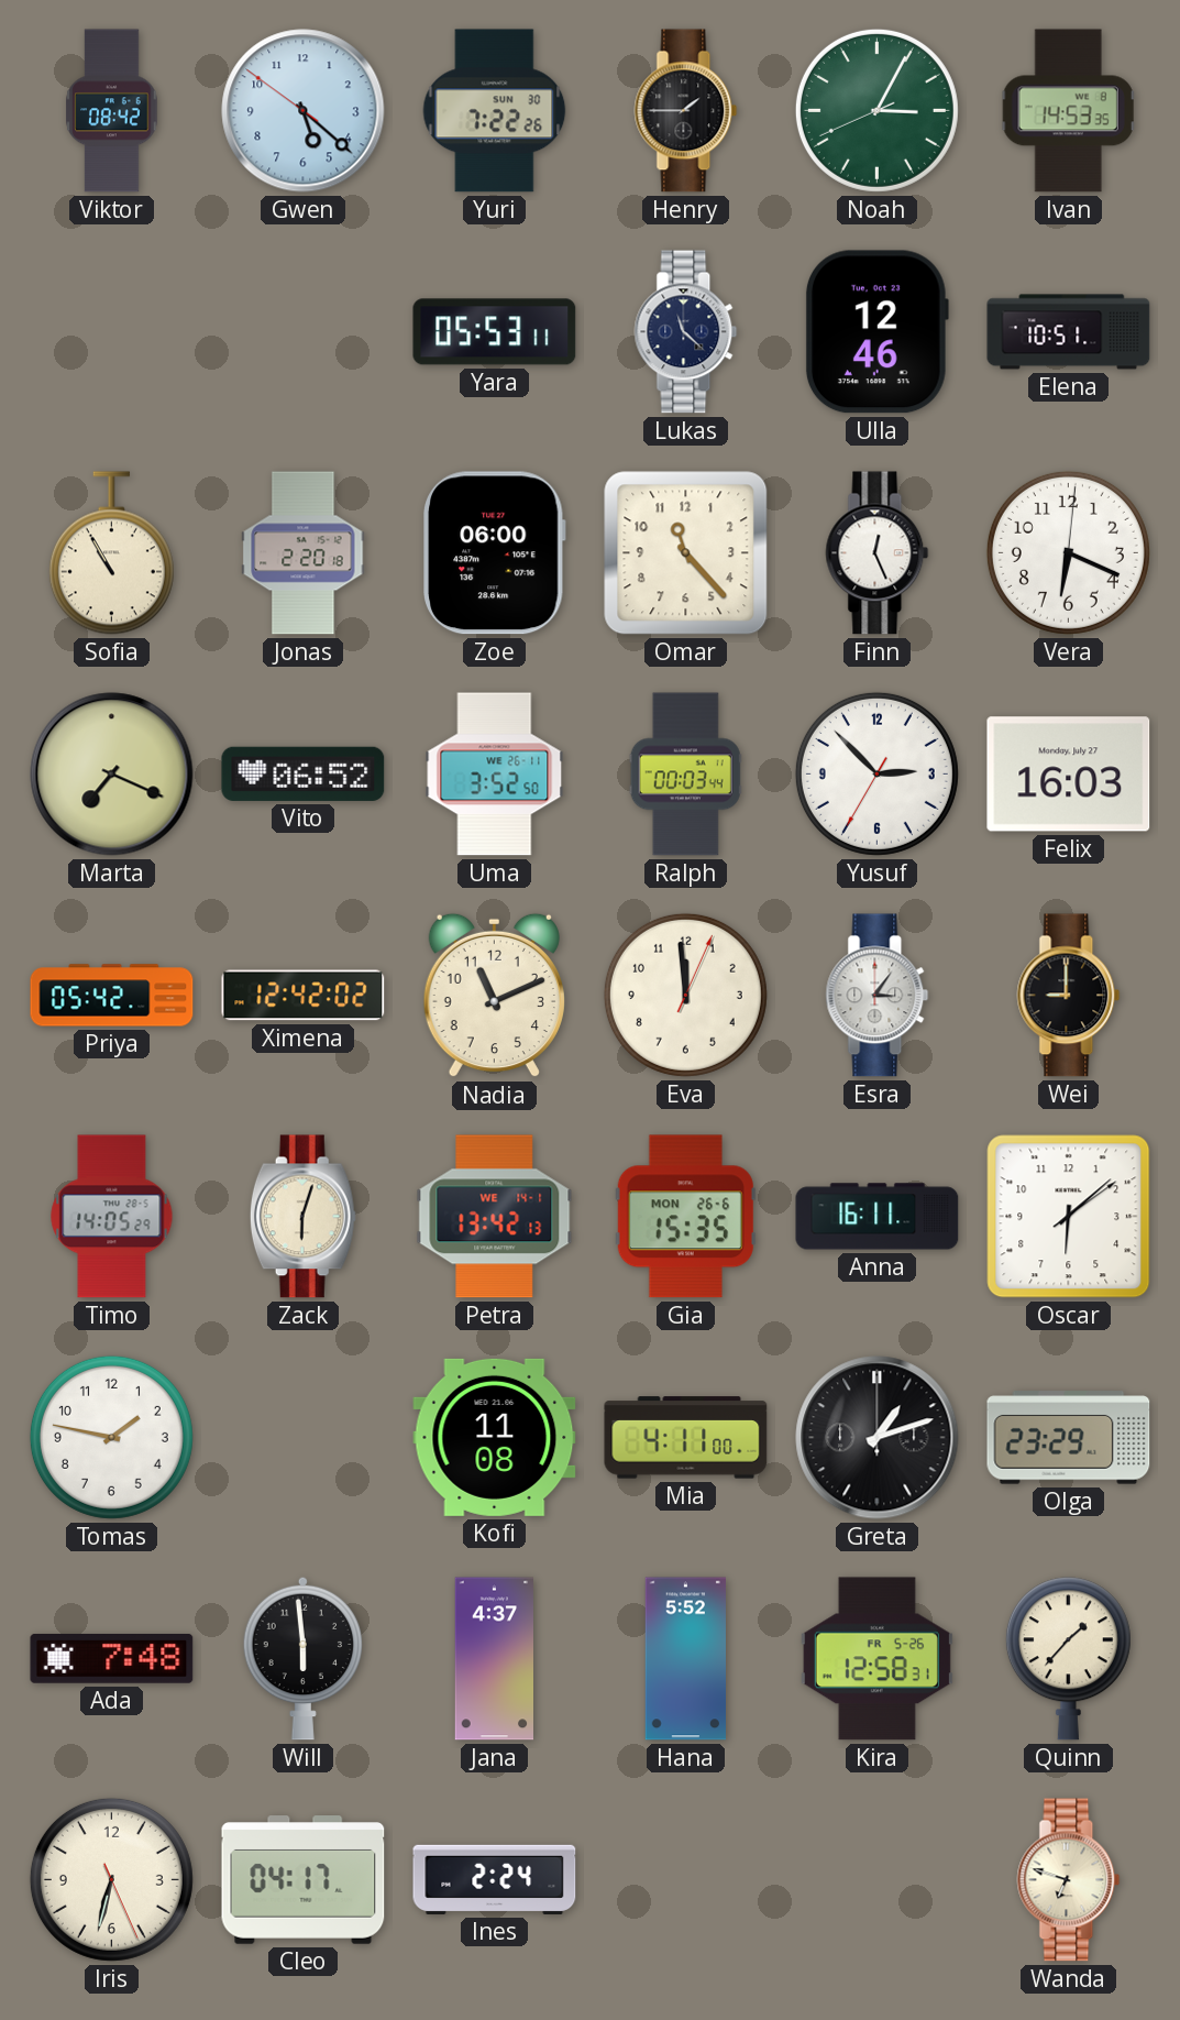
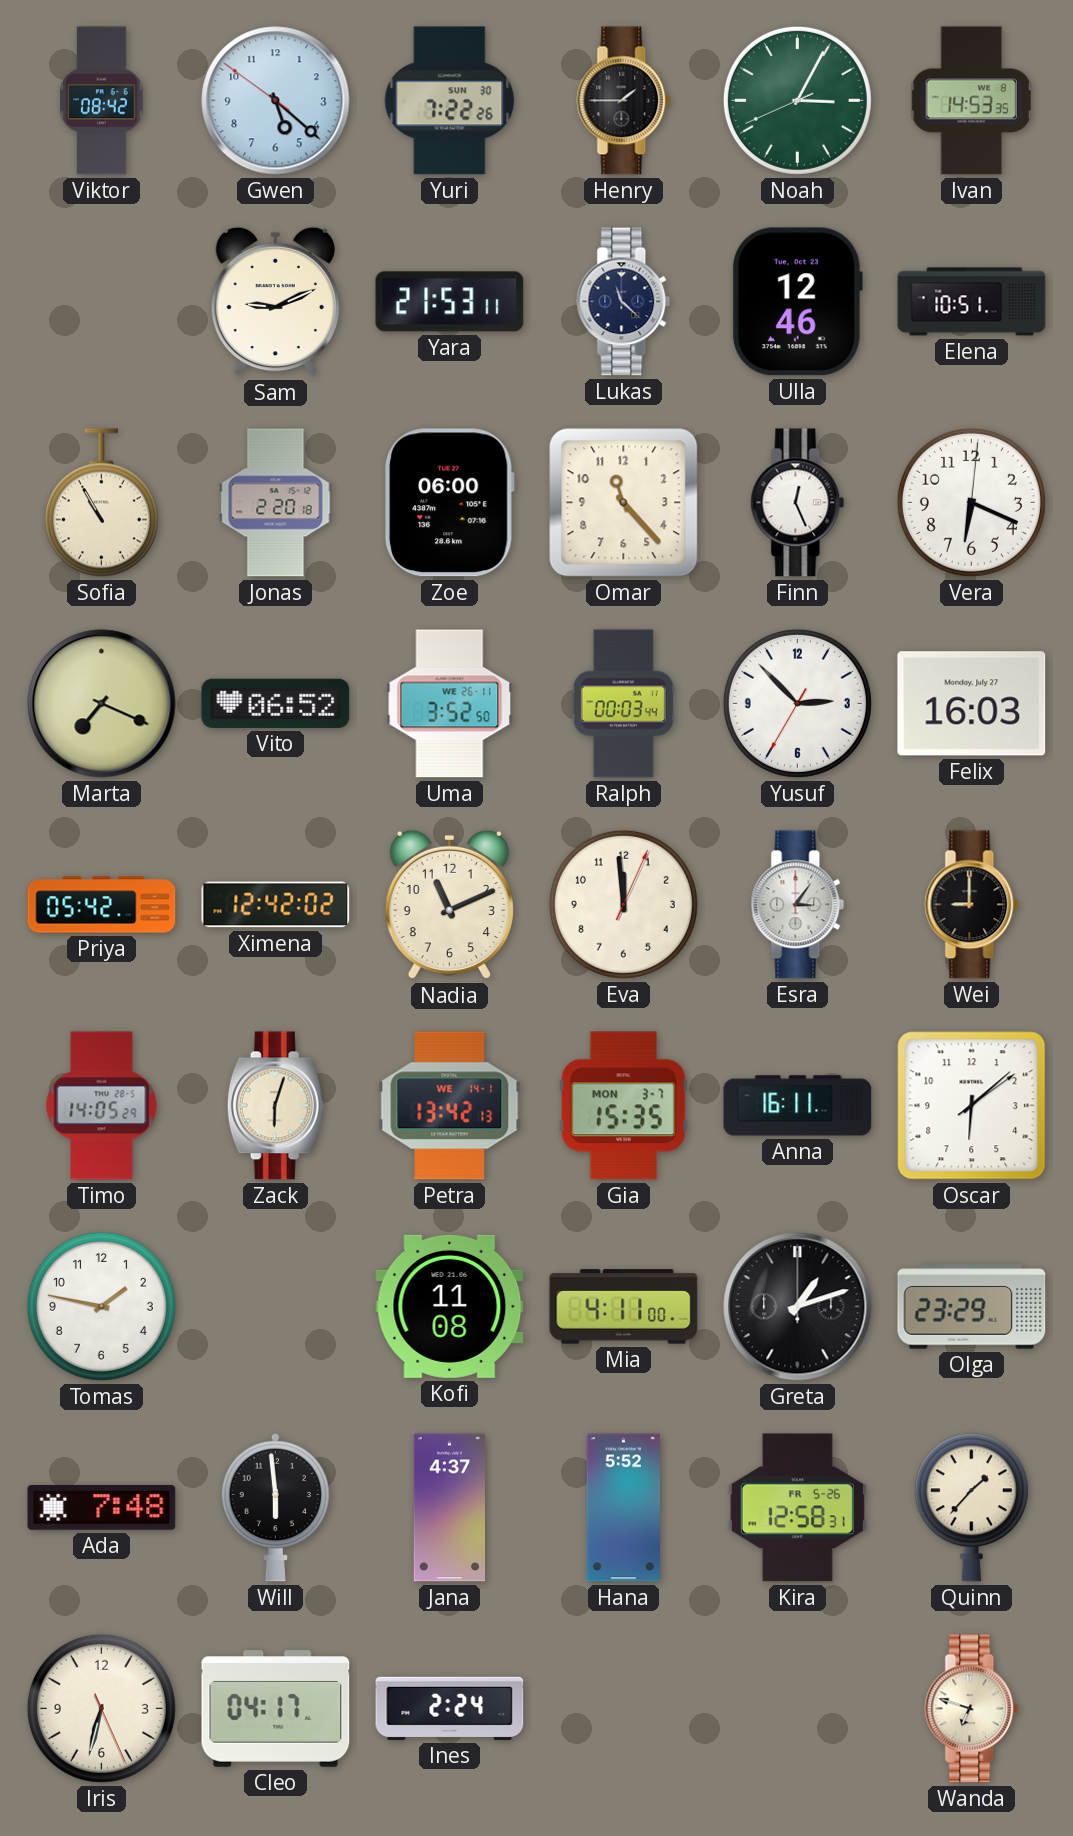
Sam: none -> 9:11
Yara: 05:53 -> 21:53
Gia date: MON 26-6 -> MON 3-7
